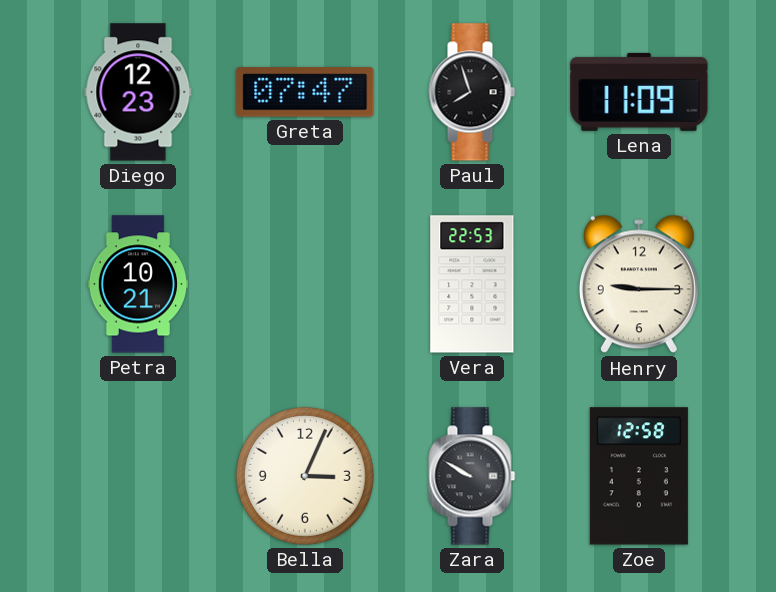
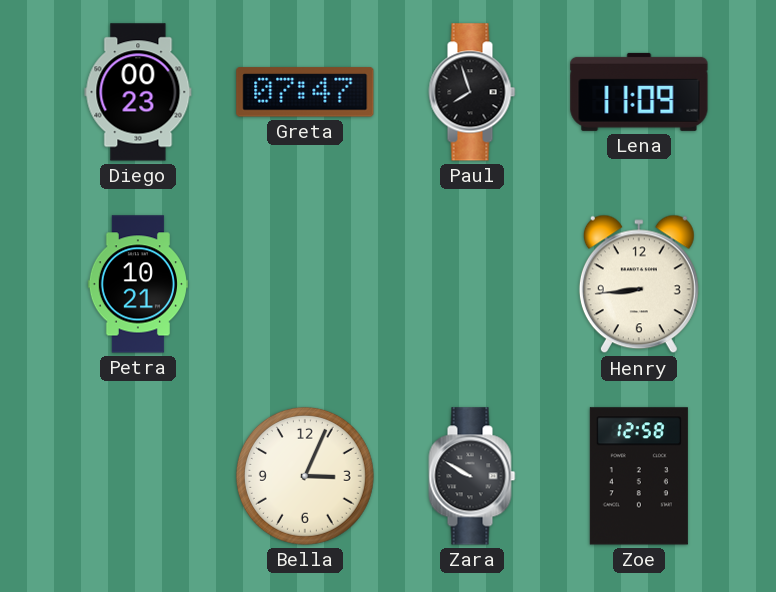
Diego: 12:23 -> 00:23
Vera: 22:53 -> none
Henry: 9:15 -> 8:44
